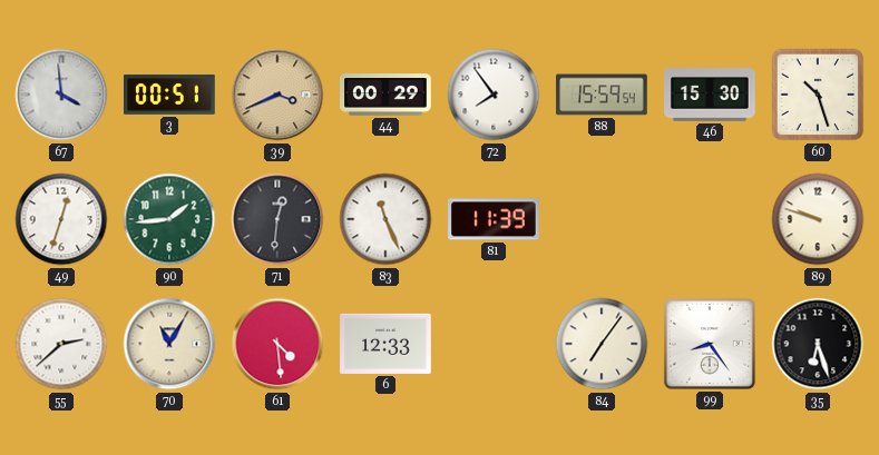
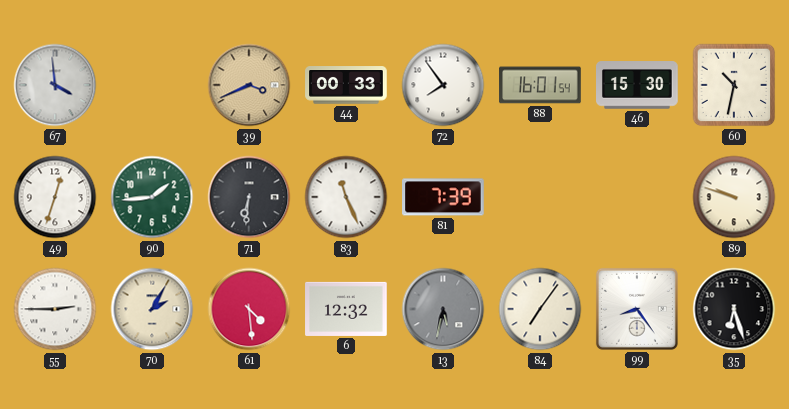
3: 00:51 -> none
44: 00:29 -> 00:33
88: 15:59 -> 16:01
60: 10:27 -> 10:32
71: 12:31 -> 6:31
81: 11:39 -> 7:39
55: 2:38 -> 2:45
70: 11:05 -> 2:05
6: 12:33 -> 12:32
13: none -> 5:32
